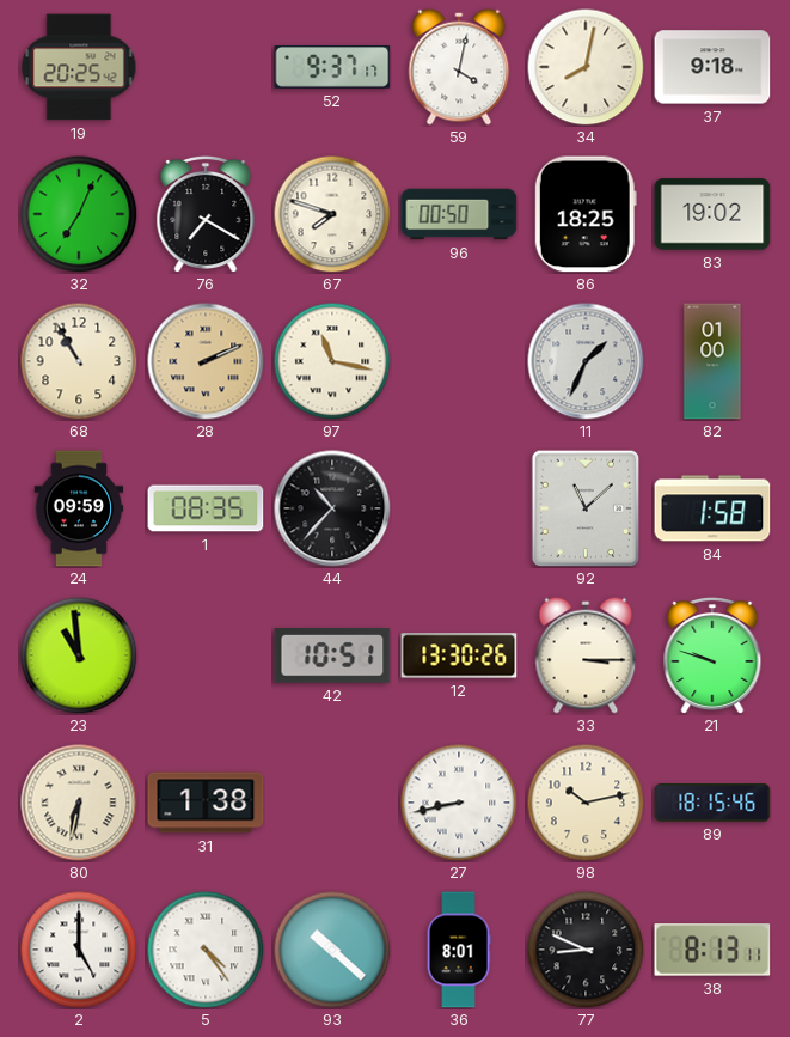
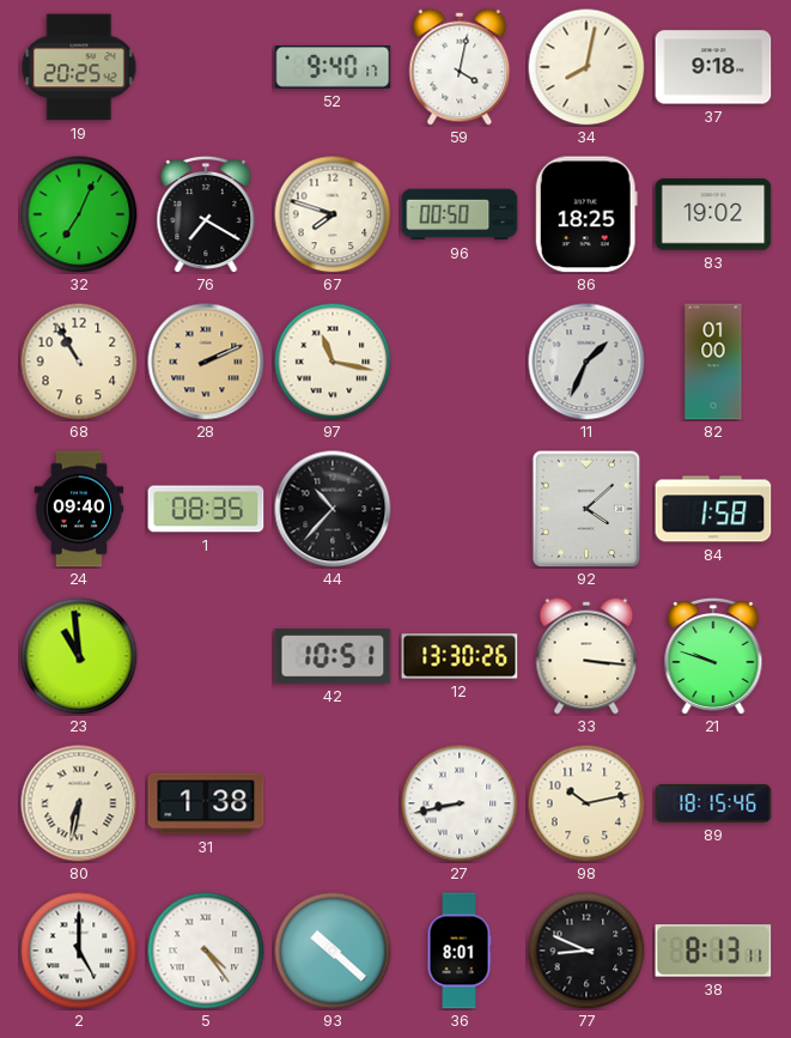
52: 9:37 -> 9:40
24: 09:59 -> 09:40
92: 11:08 -> 4:08
33: 3:15 -> 3:16
